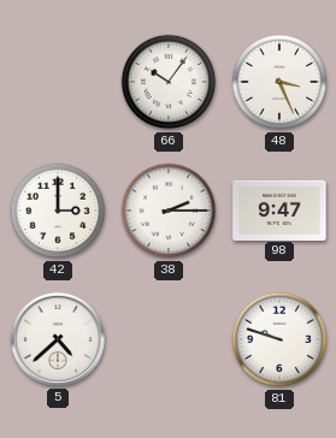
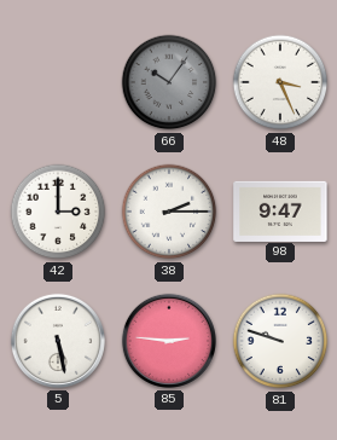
66 dial: white -> grey
5: 4:38 -> 5:28
85: none -> 2:46
